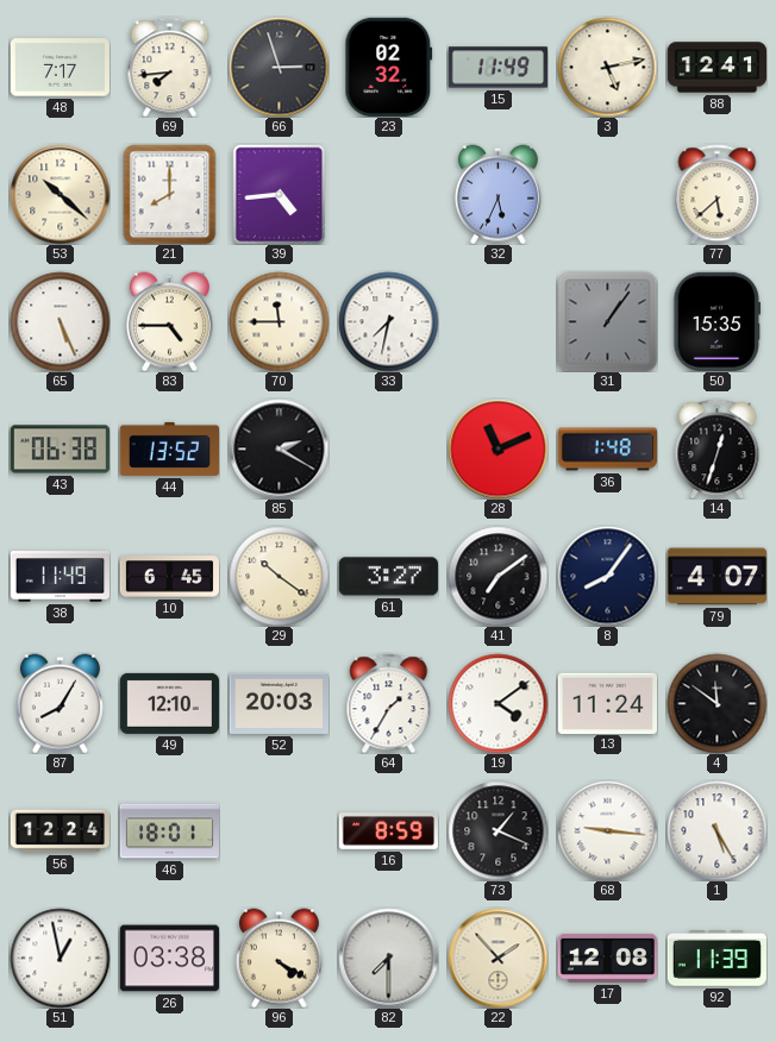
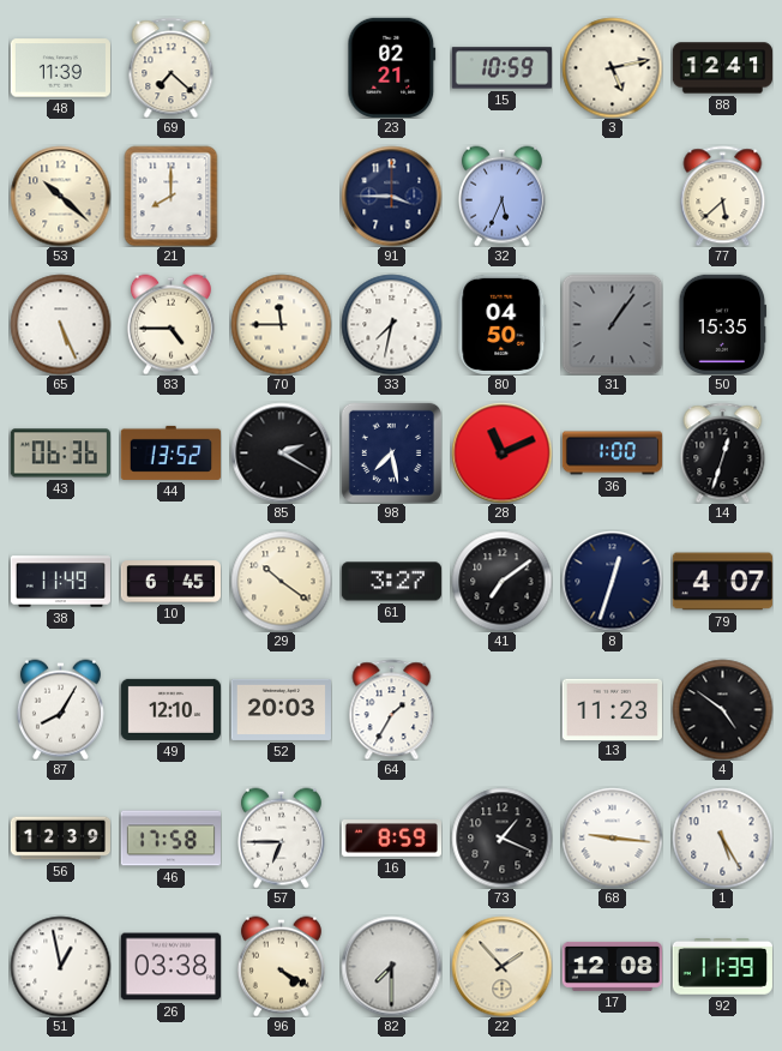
48: 7:17 -> 11:39
69: 7:44 -> 7:22
66: 2:57 -> none
23: 02:32 -> 02:21
15: 11:49 -> 10:59
39: 4:44 -> none
91: none -> 3:45
80: none -> 04:50
43: 06:38 -> 06:36
98: none -> 7:28
36: 1:48 -> 1:00
8: 8:06 -> 12:33
19: 4:09 -> none
13: 11:24 -> 11:23
4: 11:51 -> 4:51
56: 12:24 -> 12:39
46: 18:01 -> 17:58
57: none -> 6:45
